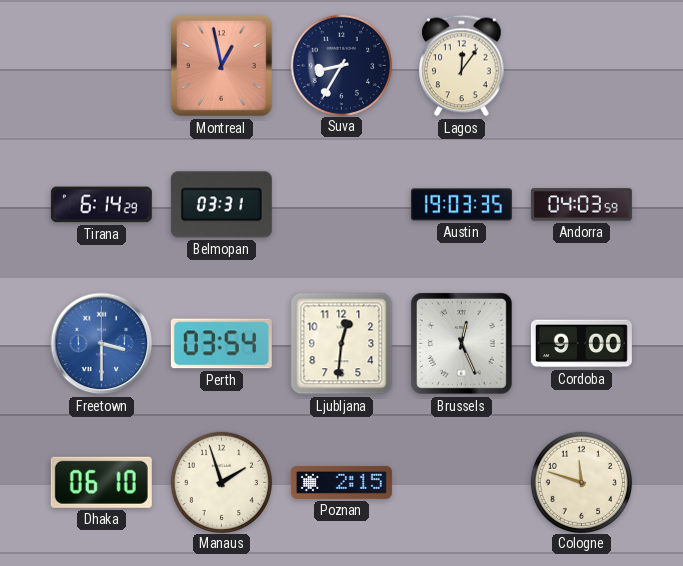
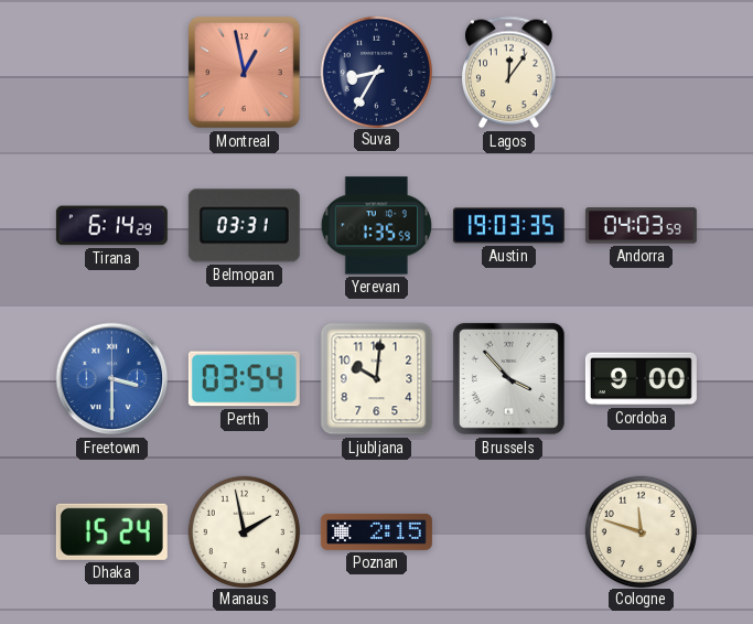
Yerevan: none -> 1:35
Ljubljana: 12:31 -> 10:01
Brussels: 12:26 -> 3:53
Dhaka: 06:10 -> 15:24
Manaus: 1:57 -> 1:58
